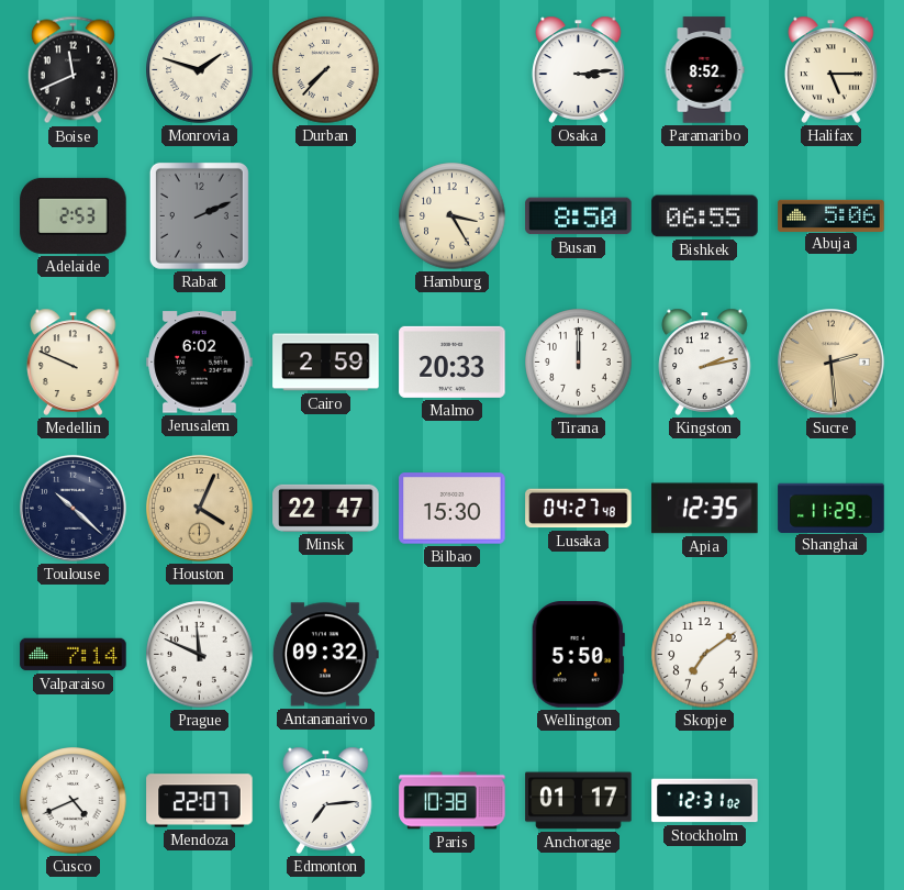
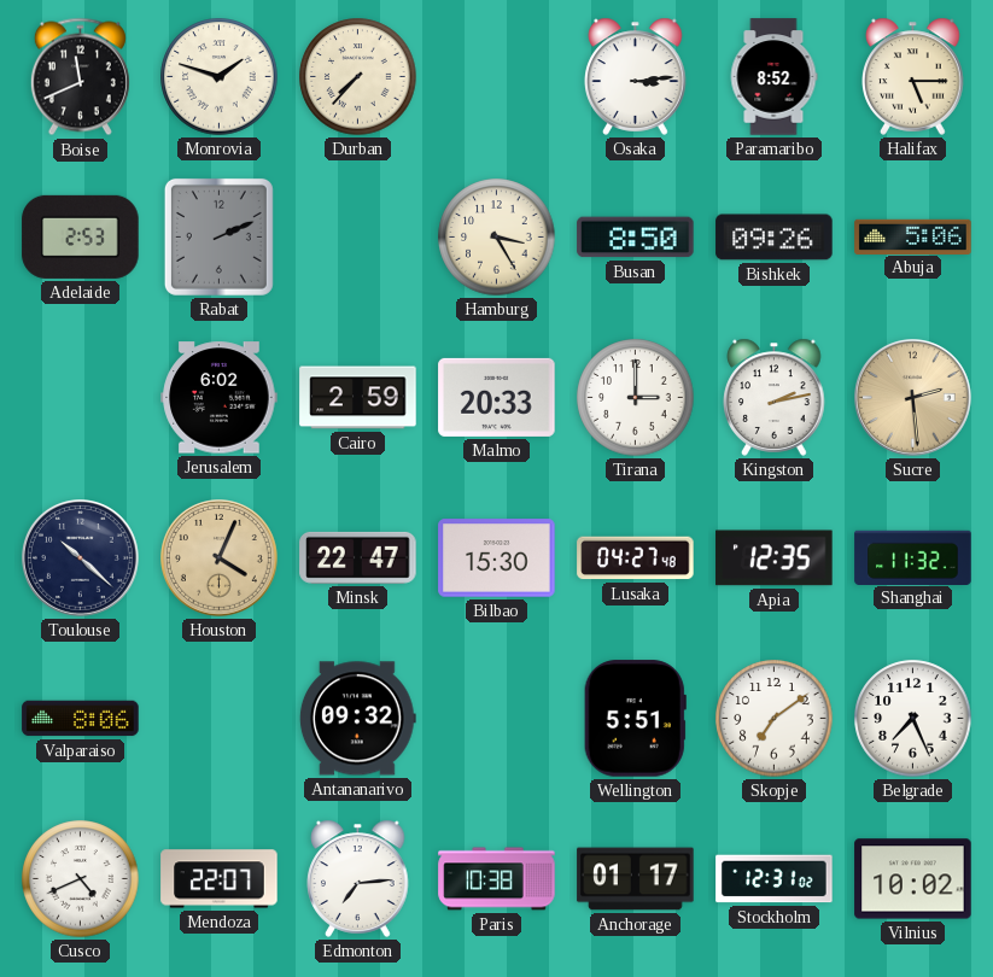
Bishkek: 06:55 -> 09:26
Medellin: 9:49 -> none
Tirana: 12:00 -> 3:00
Shanghai: 11:29 -> 11:32
Valparaiso: 7:14 -> 8:06
Prague: 11:49 -> none
Wellington: 5:50 -> 5:51
Belgrade: none -> 7:26
Vilnius: none -> 10:02
